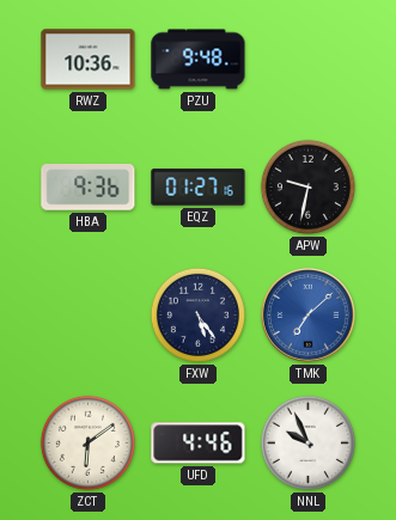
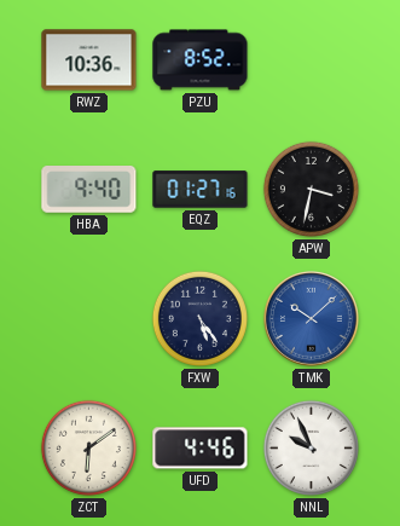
PZU: 9:48 -> 8:52
HBA: 9:36 -> 9:40
APW: 9:32 -> 3:32
TMK: 7:08 -> 10:08
